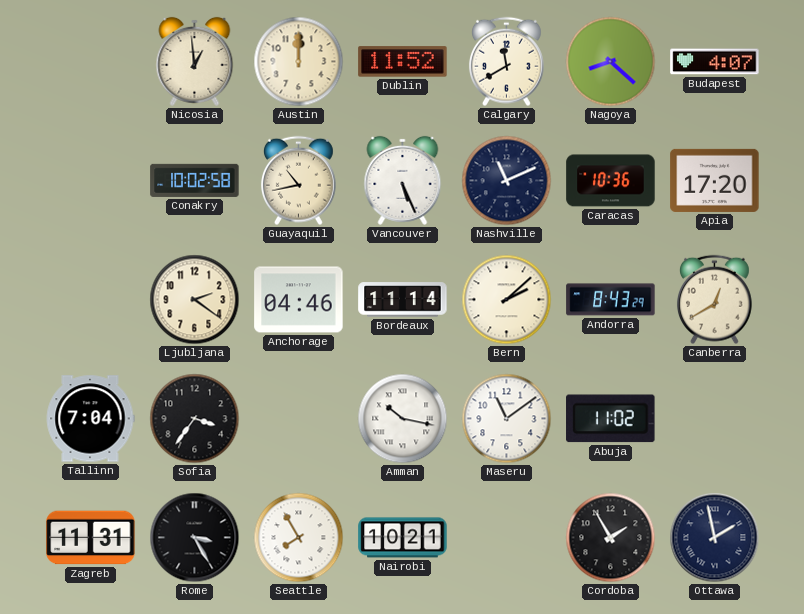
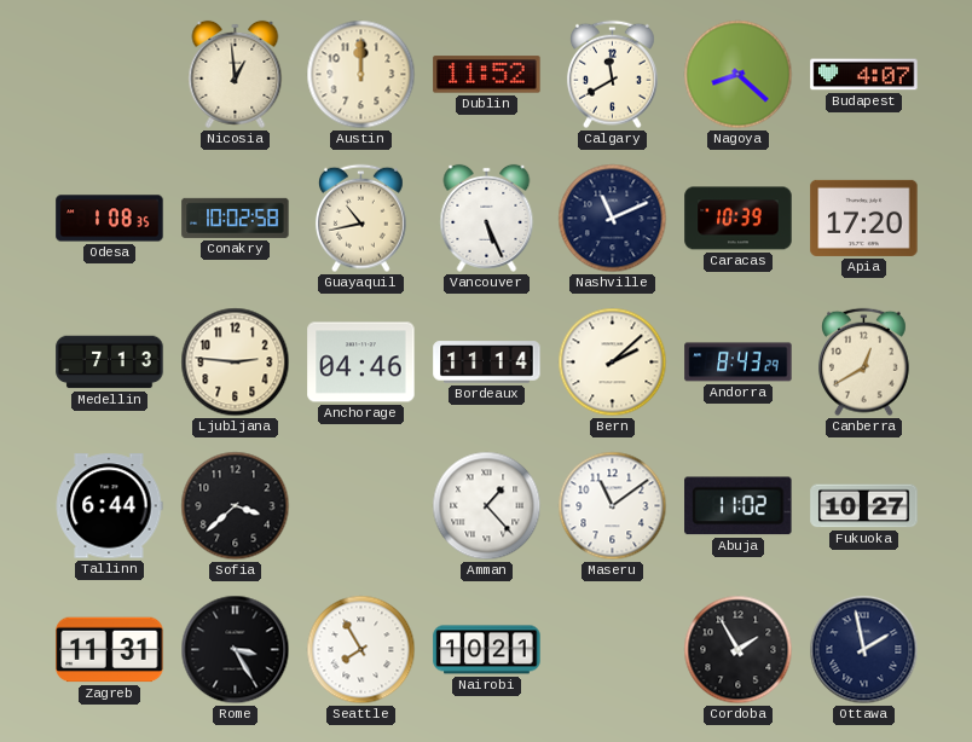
Odesa: none -> 1:08
Caracas: 10:36 -> 10:39
Medellin: none -> 7:13
Ljubljana: 2:21 -> 2:46
Tallinn: 7:04 -> 6:44
Sofia: 3:36 -> 3:38
Amman: 10:17 -> 1:23
Fukuoka: none -> 10:27
